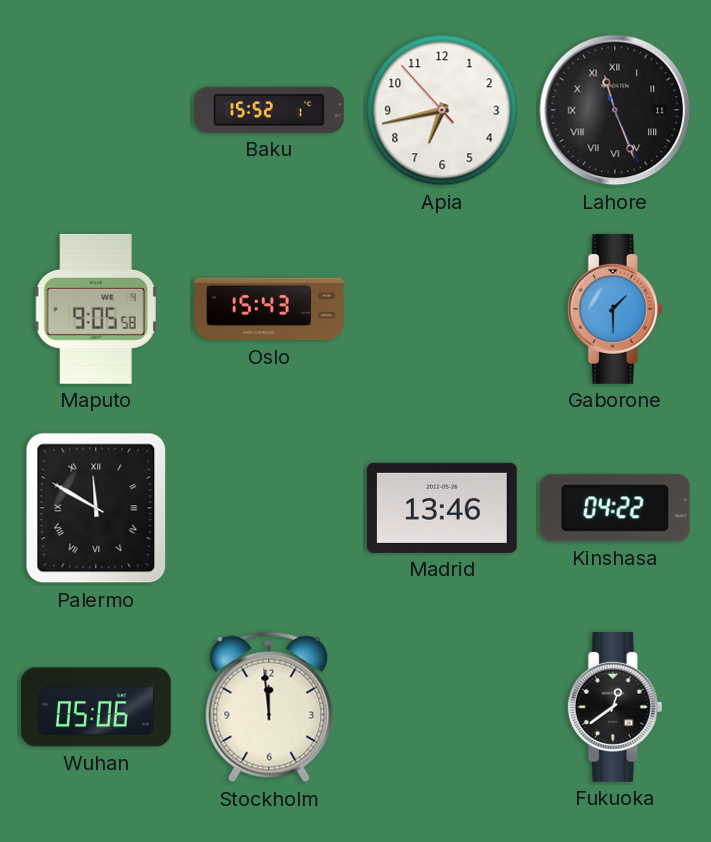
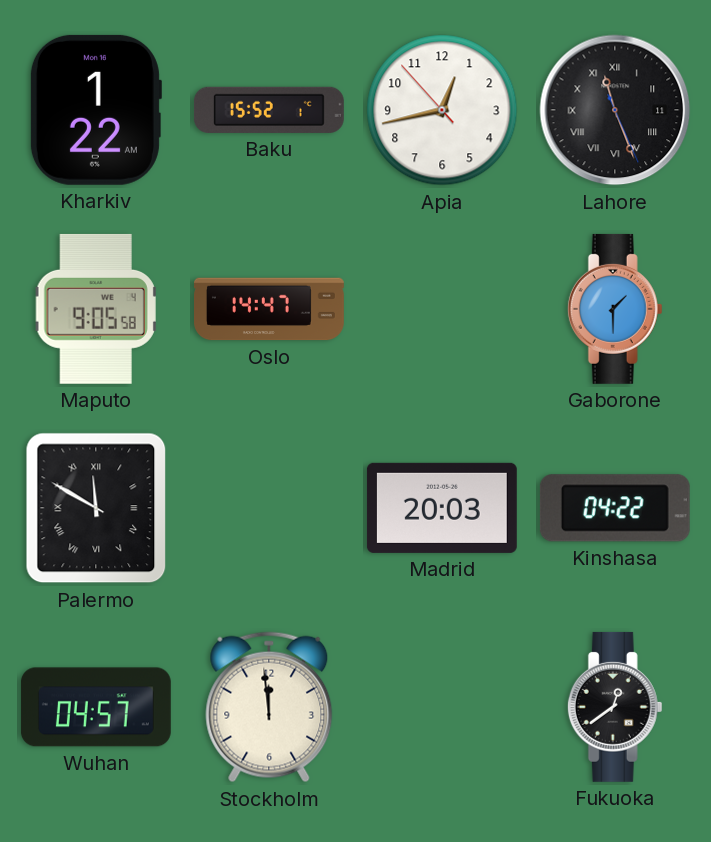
Kharkiv: none -> 1:22
Apia: 6:42 -> 12:42
Oslo: 15:43 -> 14:47
Madrid: 13:46 -> 20:03
Wuhan: 05:06 -> 04:57
